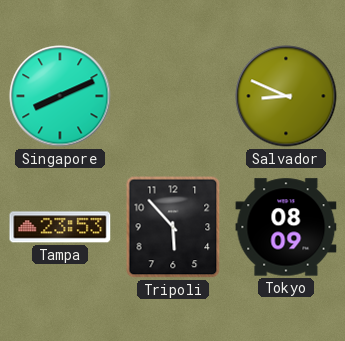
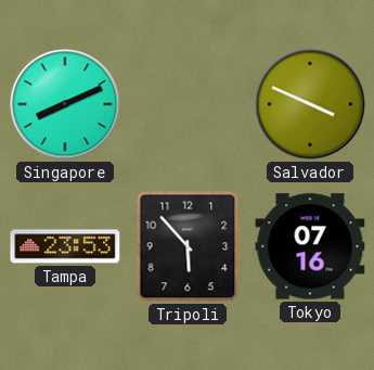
Salvador: 8:49 -> 3:49
Tokyo: 08:09 -> 07:16
